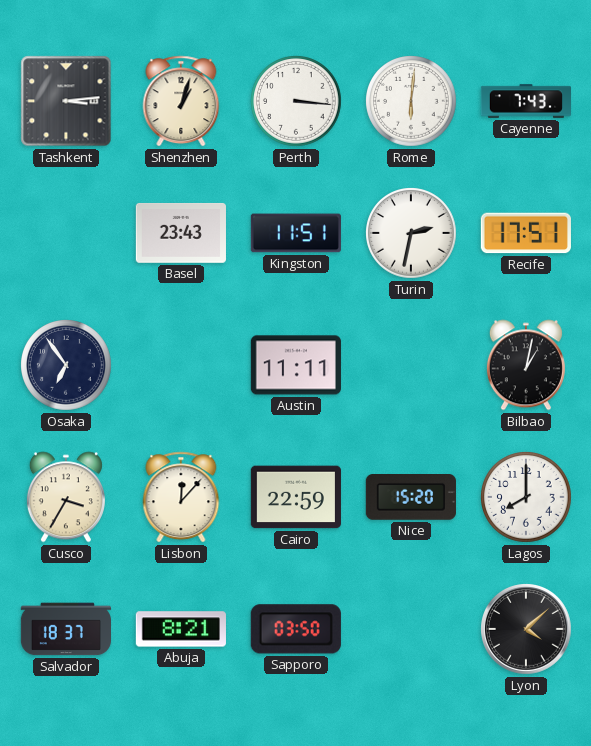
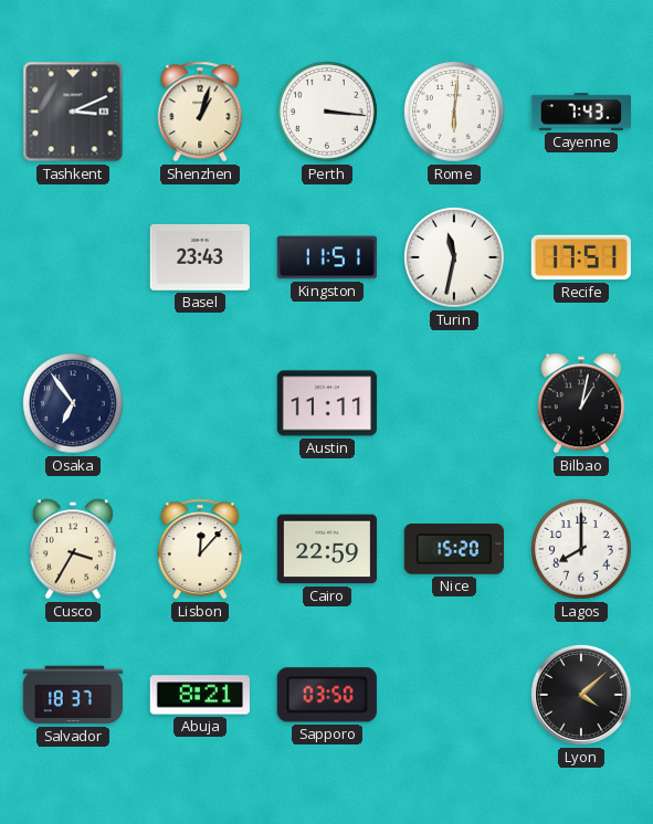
Tashkent: 3:14 -> 3:11
Turin: 2:32 -> 11:32
